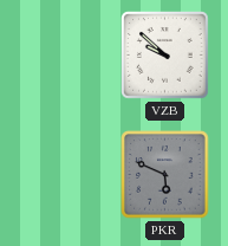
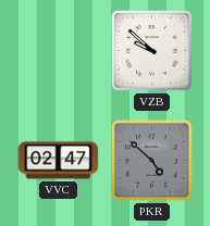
VVC: none -> 02:47
PKR: 5:49 -> 4:52
